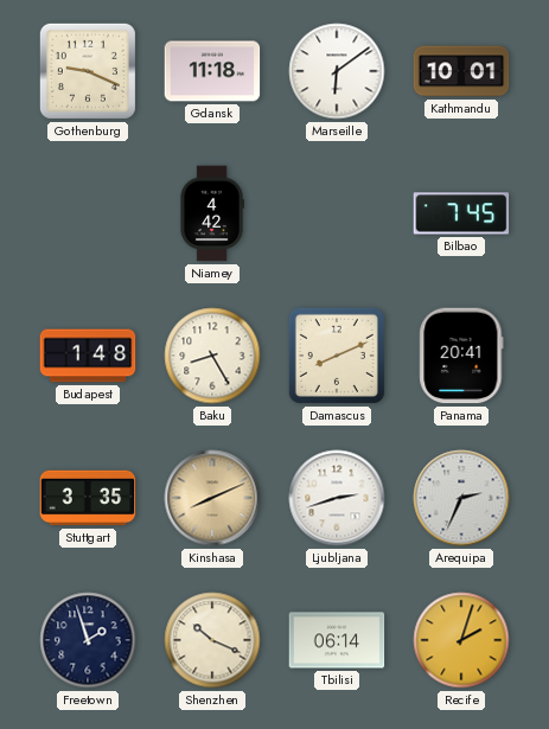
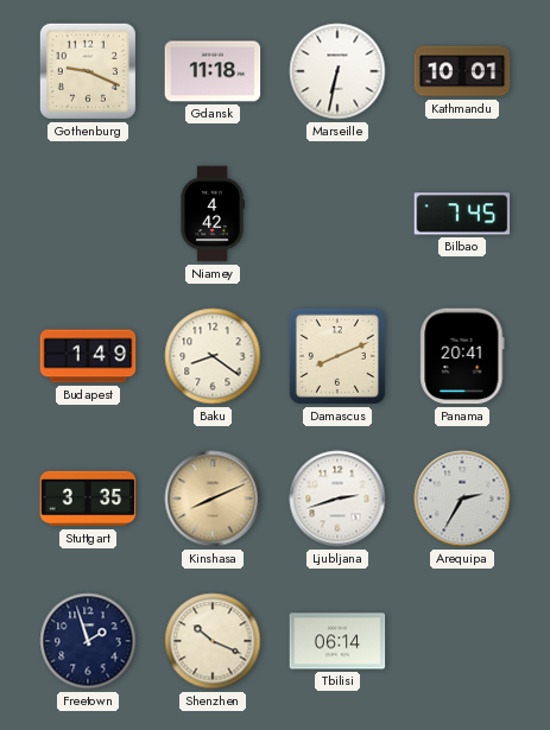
Marseille: 6:09 -> 6:32
Budapest: 1:48 -> 1:49
Baku: 8:25 -> 8:21
Arequipa: 2:34 -> 2:35
Recife: 2:03 -> none
